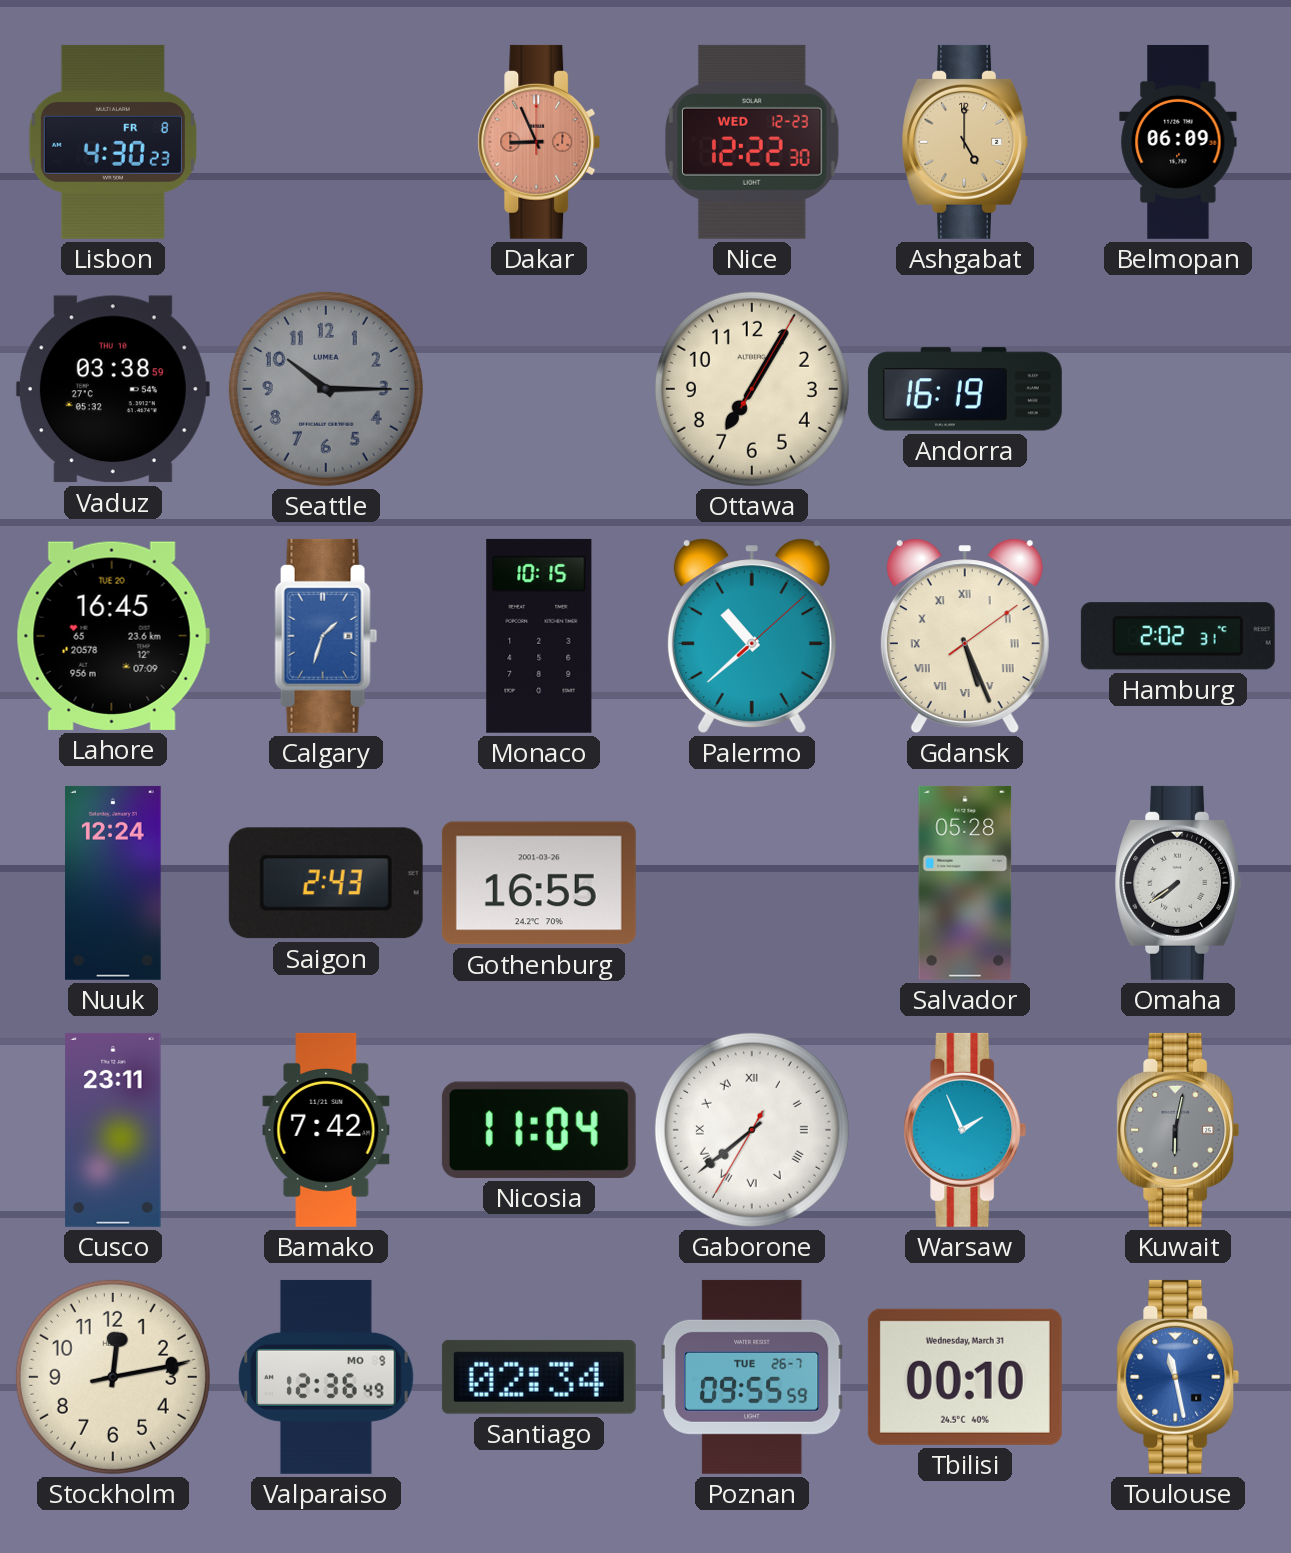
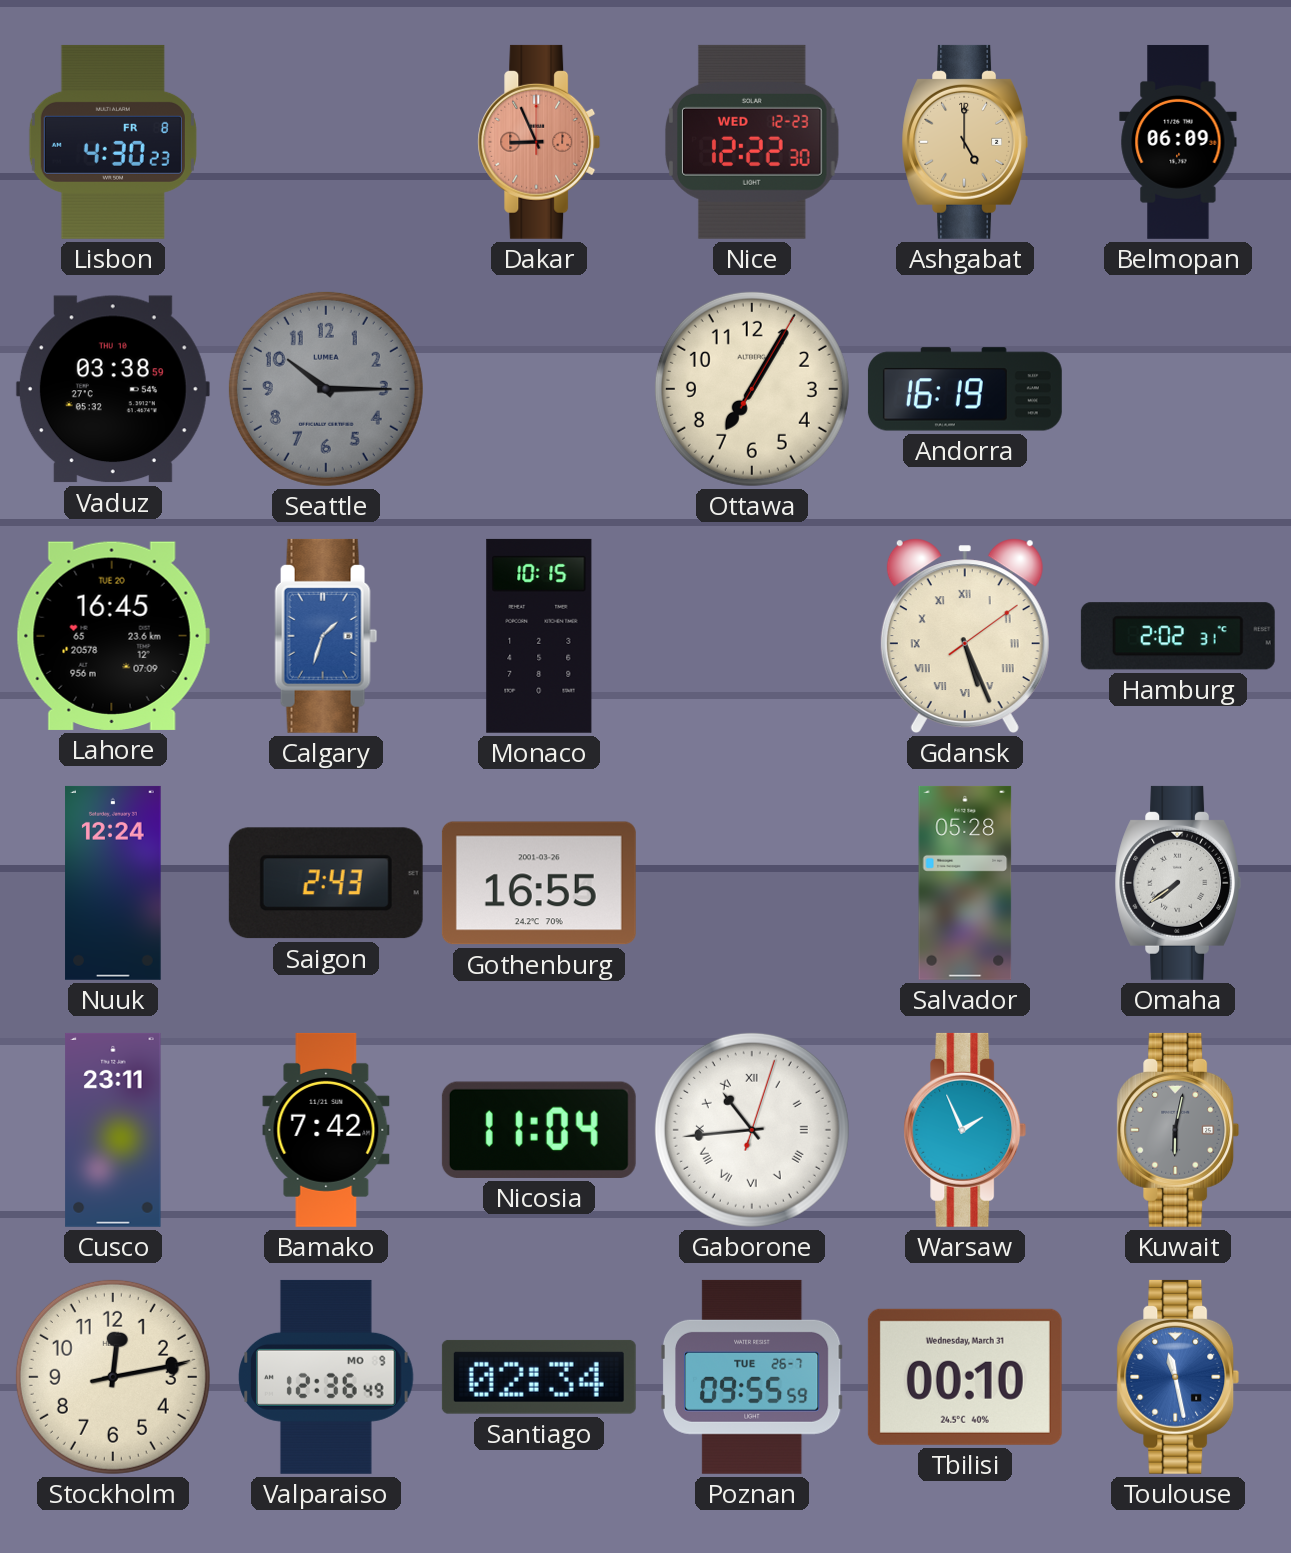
Palermo: 10:38 -> none
Gaborone: 7:38 -> 10:44
